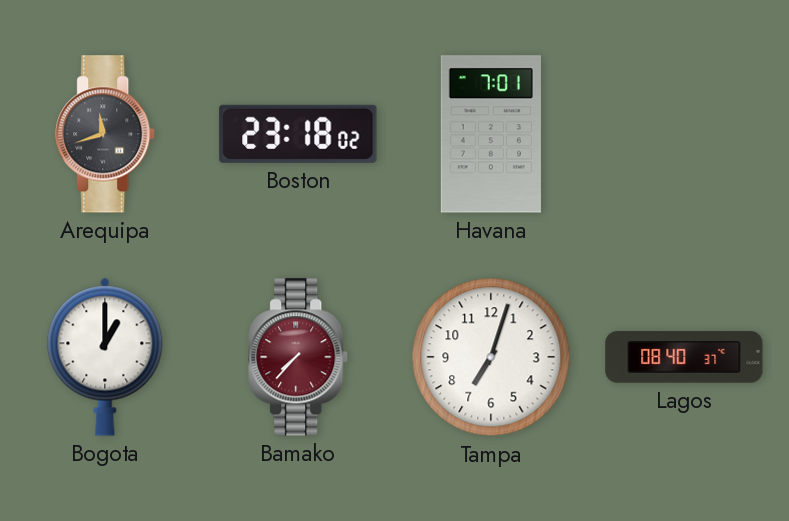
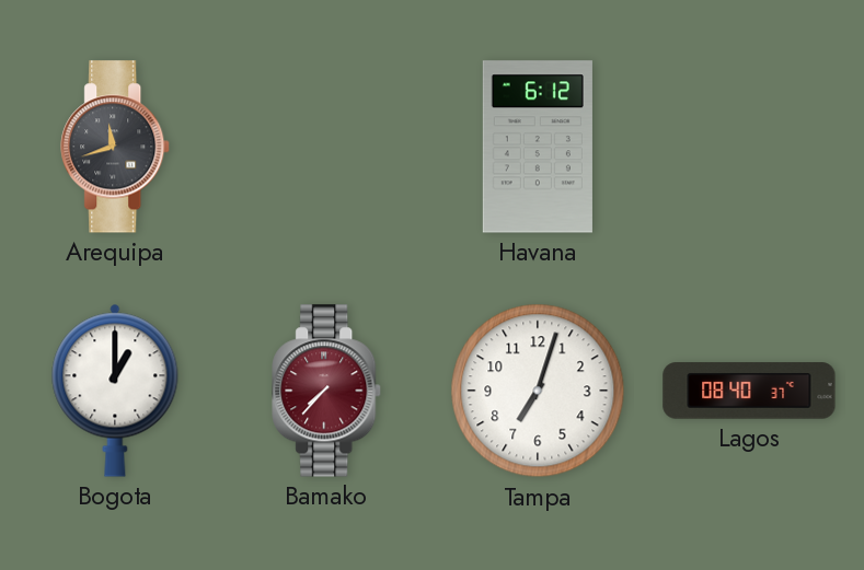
Boston: 23:18 -> none
Havana: 7:01 -> 6:12
